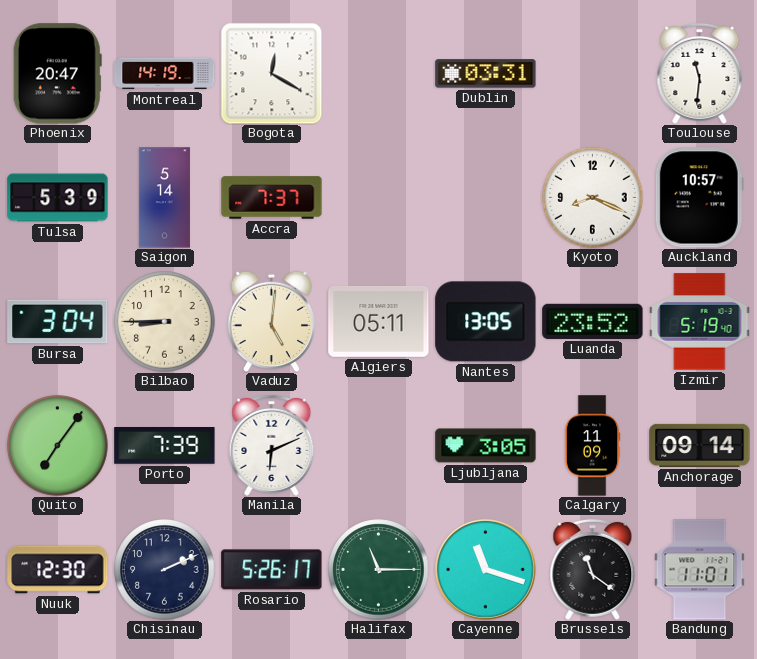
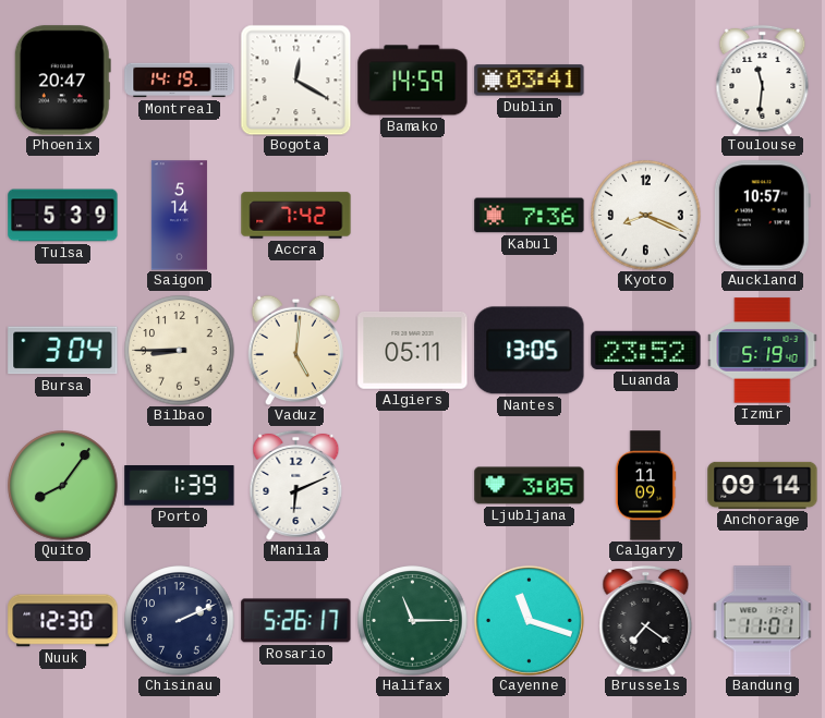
Bamako: none -> 14:59
Dublin: 03:31 -> 03:41
Accra: 7:37 -> 7:42
Kabul: none -> 7:36
Quito: 7:06 -> 8:06
Porto: 7:39 -> 1:39
Brussels: 11:21 -> 7:21
